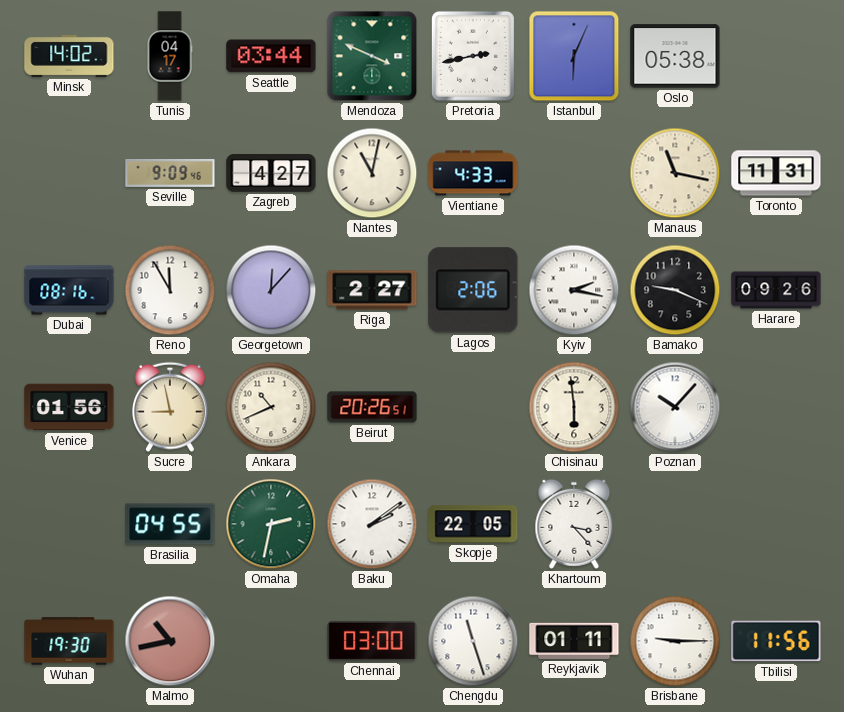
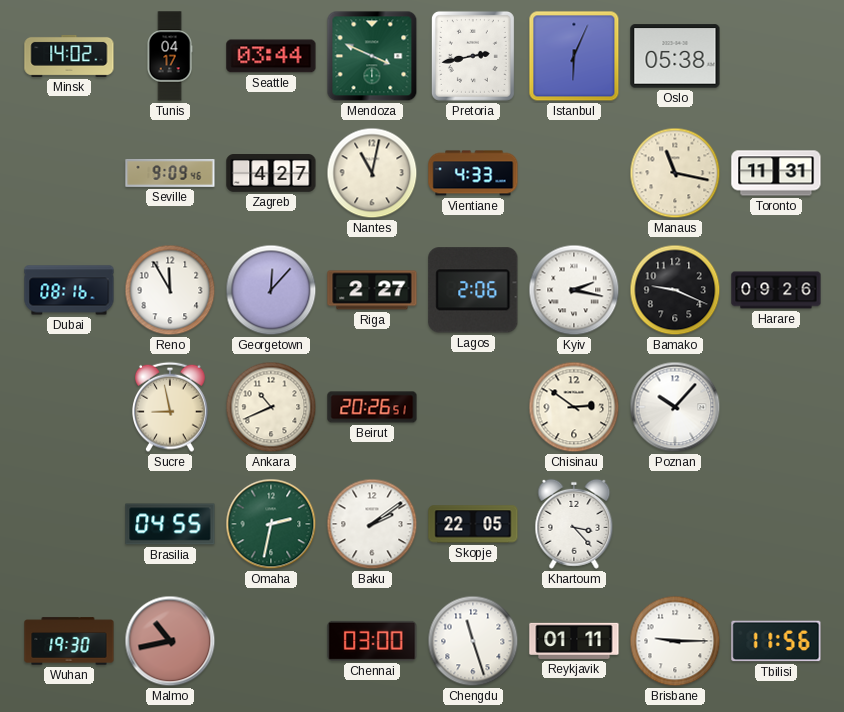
Venice: 01:56 -> none
Chisinau: 5:59 -> 2:51
